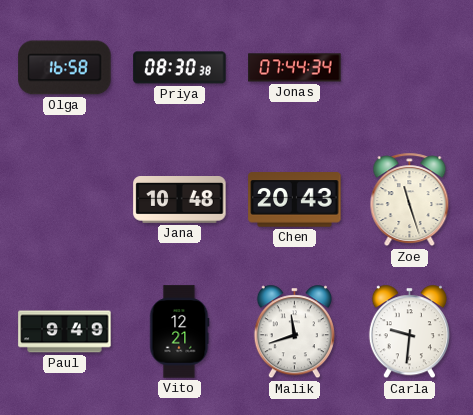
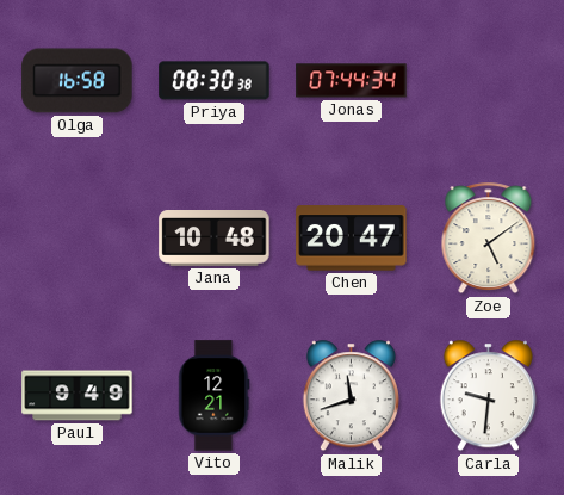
Chen: 20:43 -> 20:47
Zoe: 11:27 -> 5:09
